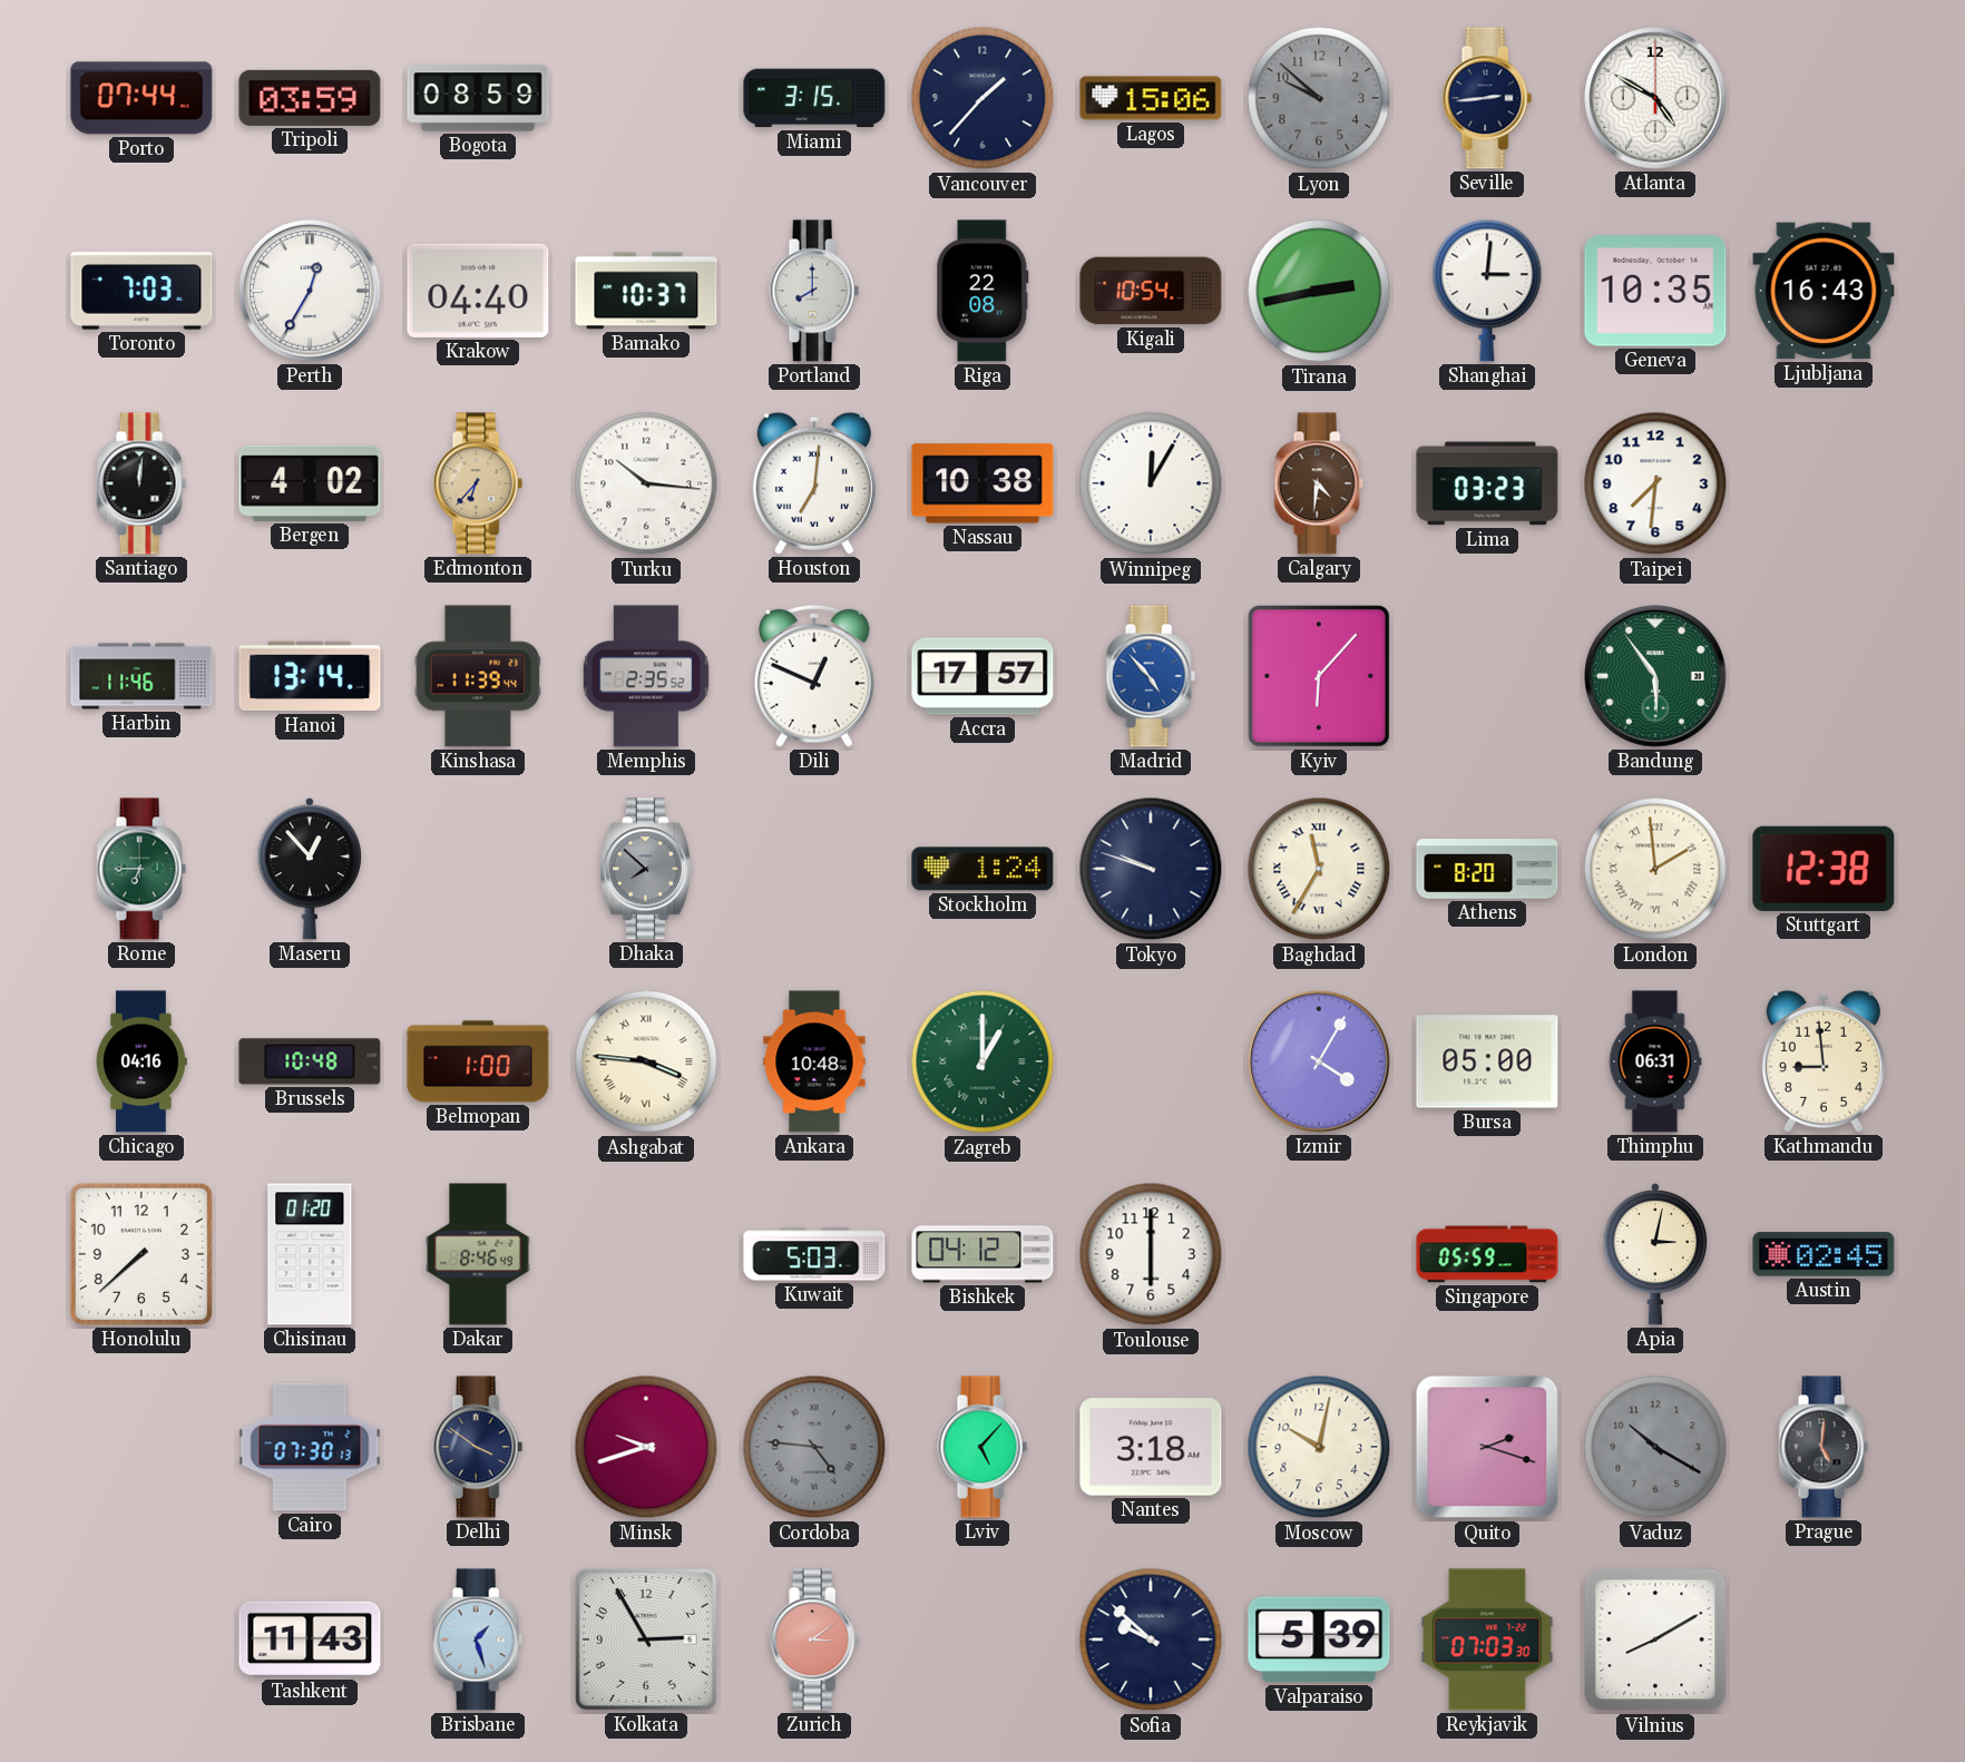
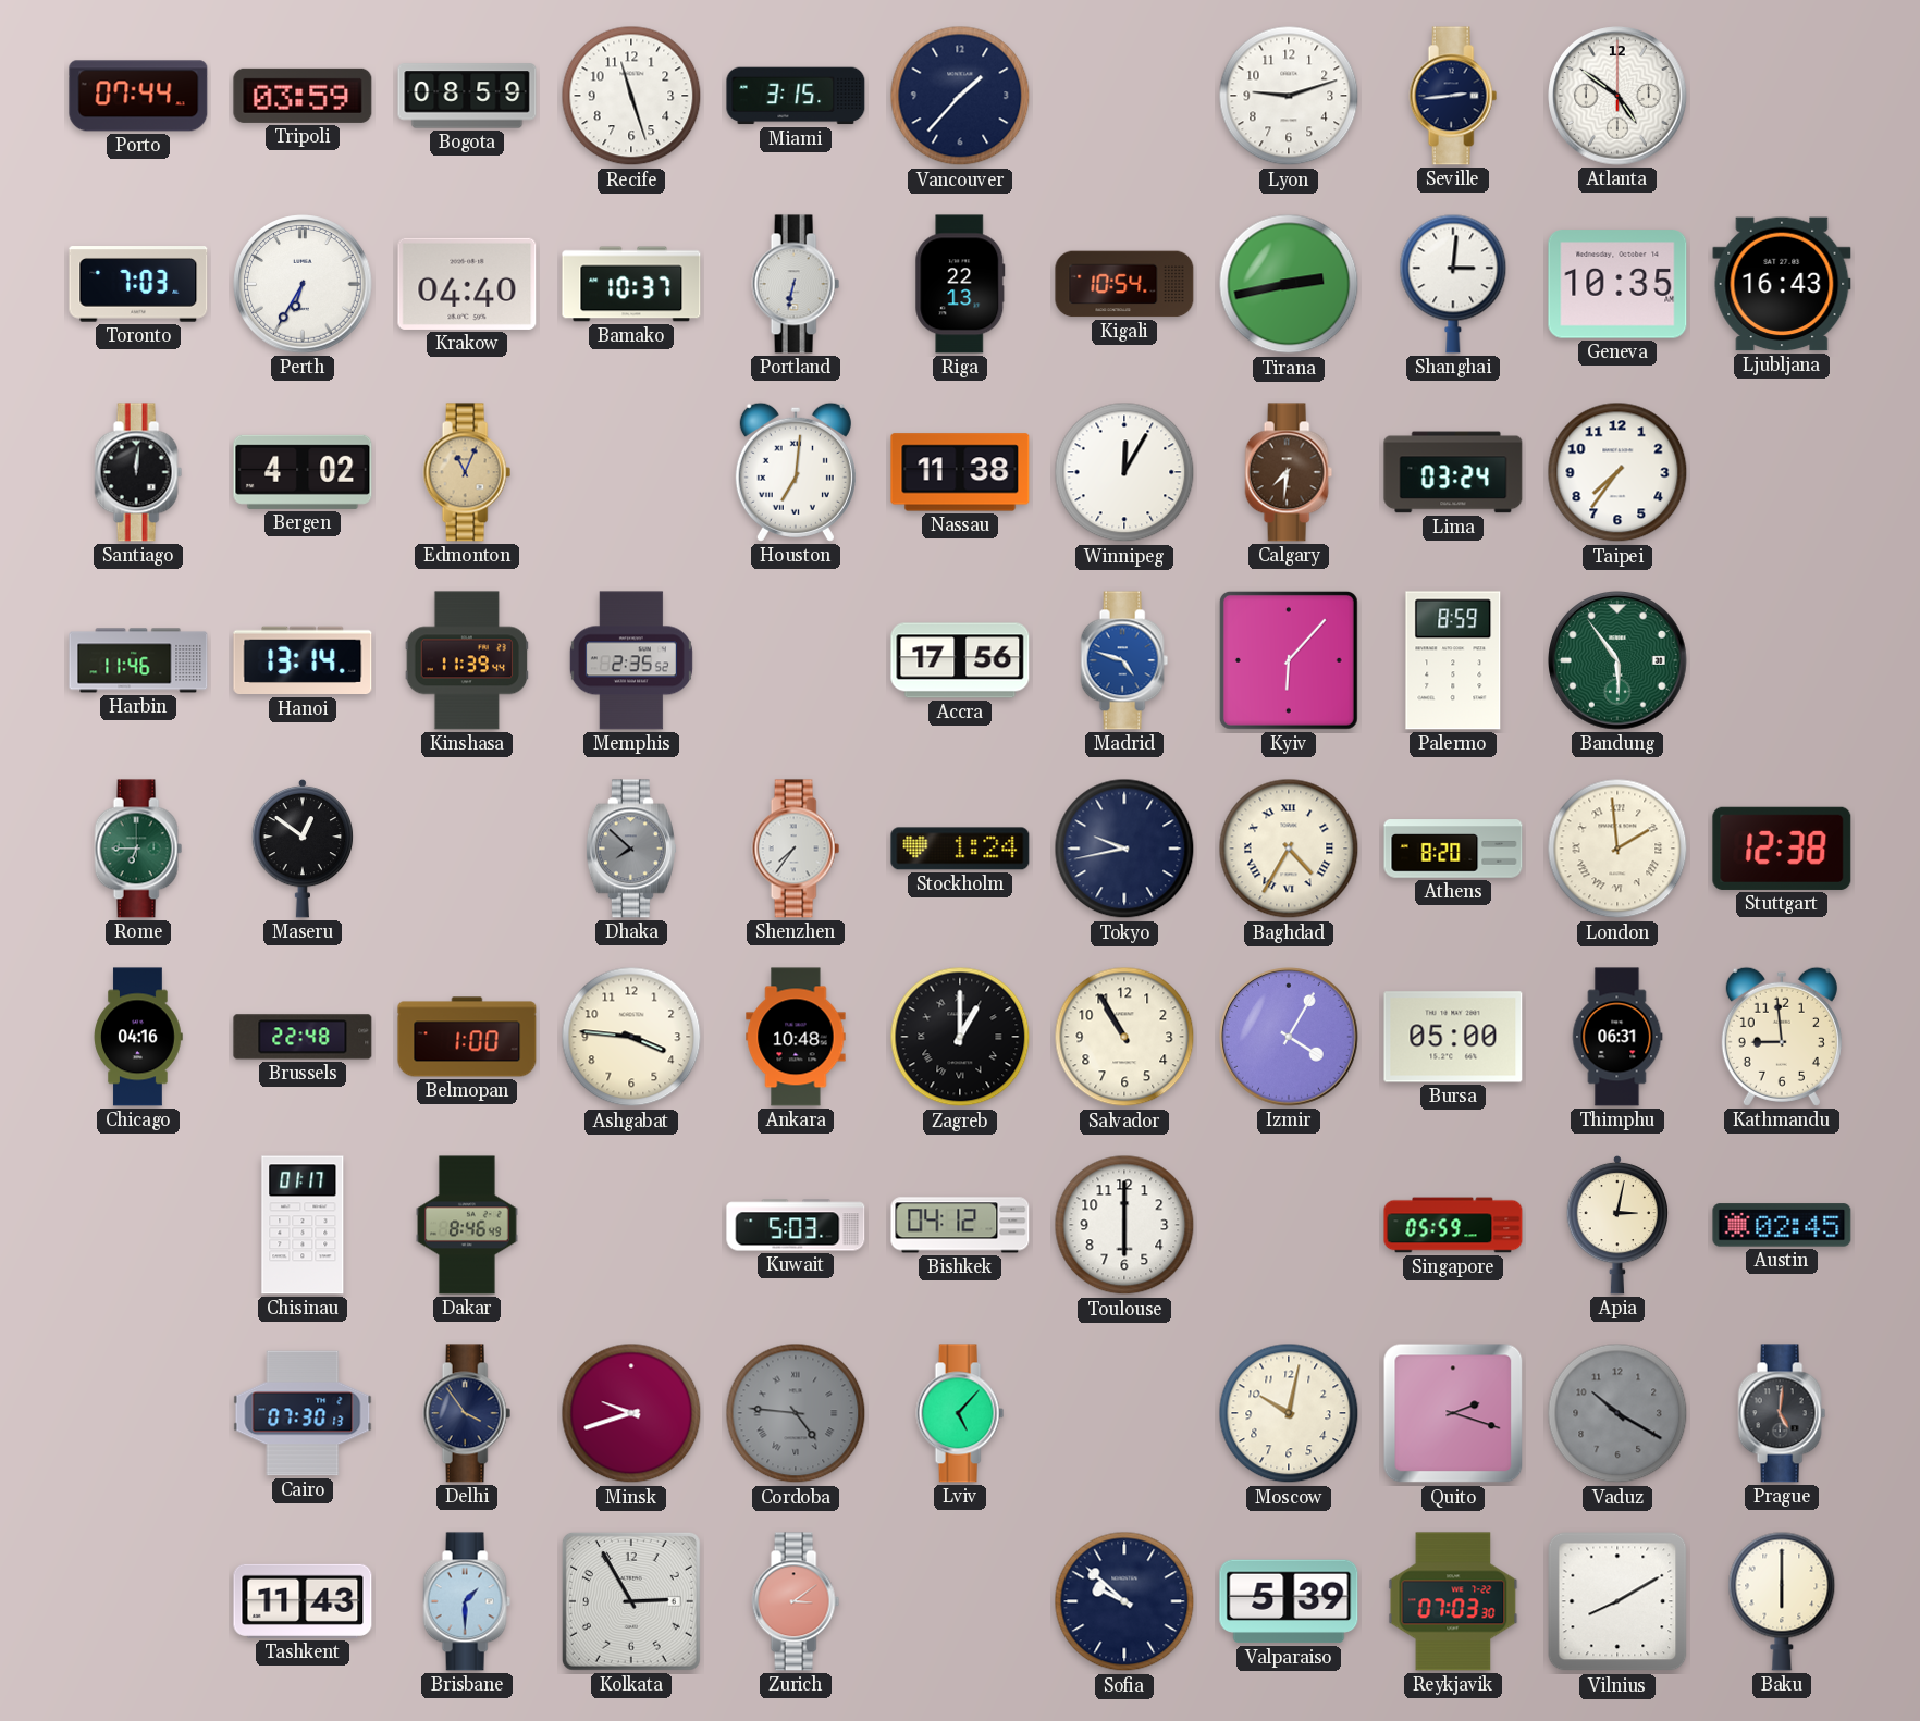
Recife: none -> 11:27
Lagos: 15:06 -> none
Lyon: 9:52 -> 9:12
Lyon dial: grey -> white
Atlanta: 4:50 -> 4:51
Perth: 12:35 -> 6:35
Portland: 8:00 -> 6:32
Riga: 22:08 -> 22:13
Edmonton: 6:37 -> 11:04
Turku: 10:16 -> none
Nassau: 10:38 -> 11:38
Calgary: 4:31 -> 7:31
Lima: 03:23 -> 03:24
Taipei: 7:31 -> 7:36
Dili: 12:49 -> none
Accra: 17:57 -> 17:56
Madrid: 4:53 -> 4:48
Palermo: none -> 8:59
Maseru: 12:53 -> 12:51
Shenzhen: none -> 7:36
Tokyo: 9:48 -> 9:43
Baghdad: 11:35 -> 4:35
Brussels: 10:48 -> 22:48
Ashgabat numerals: Roman -> Arabic
Zagreb dial: green -> black
Salvador: none -> 10:55
Honolulu: 7:38 -> none
Chisinau: 01:20 -> 01:17
Delhi: 3:51 -> 3:54
Nantes: 3:18 -> none
Brisbane: 1:27 -> 1:30
Baku: none -> 6:00
